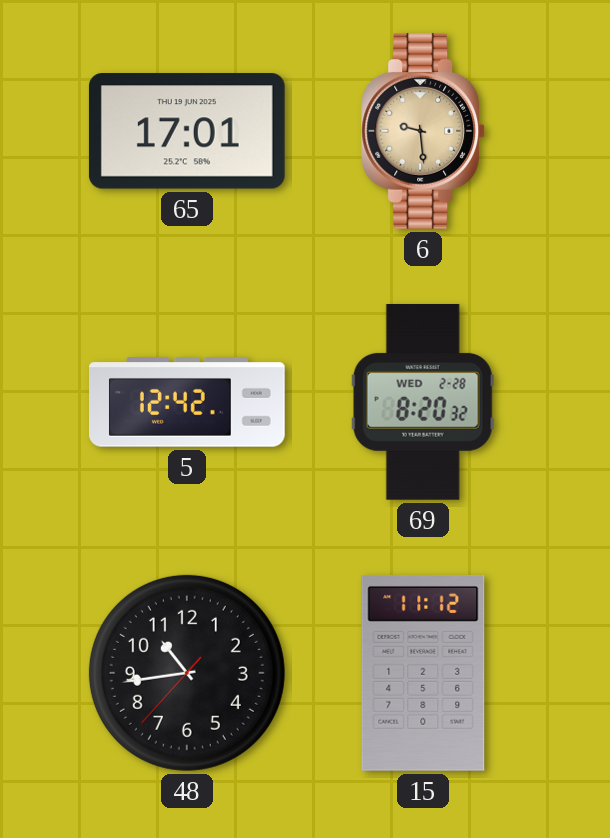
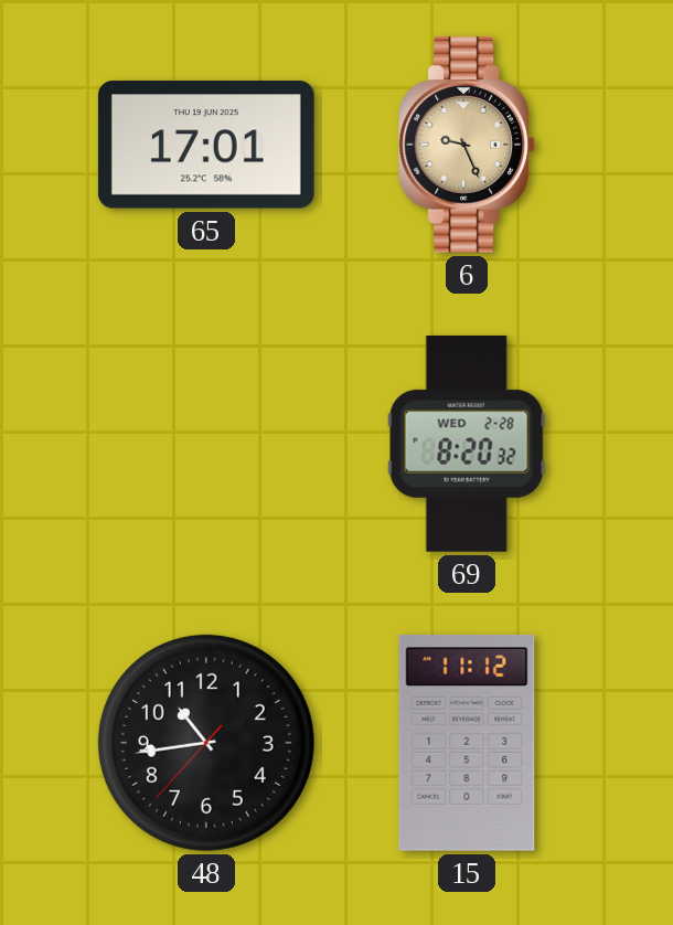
6: 9:29 -> 9:26
5: 12:42 -> none
